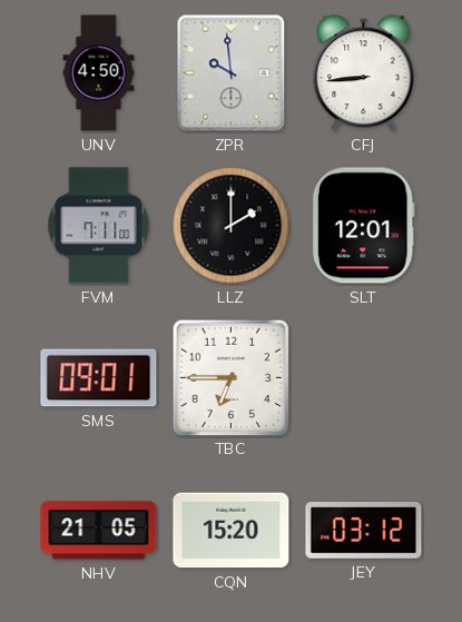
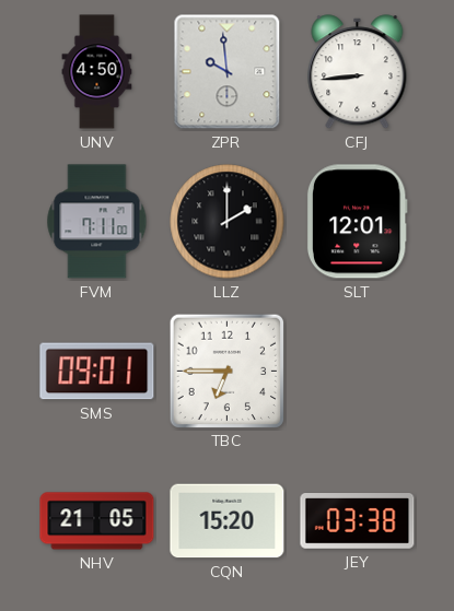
JEY: 03:12 -> 03:38
